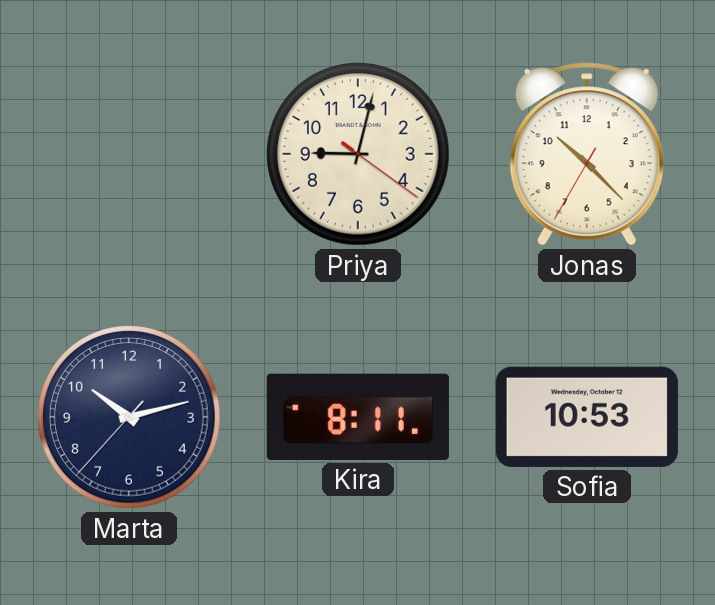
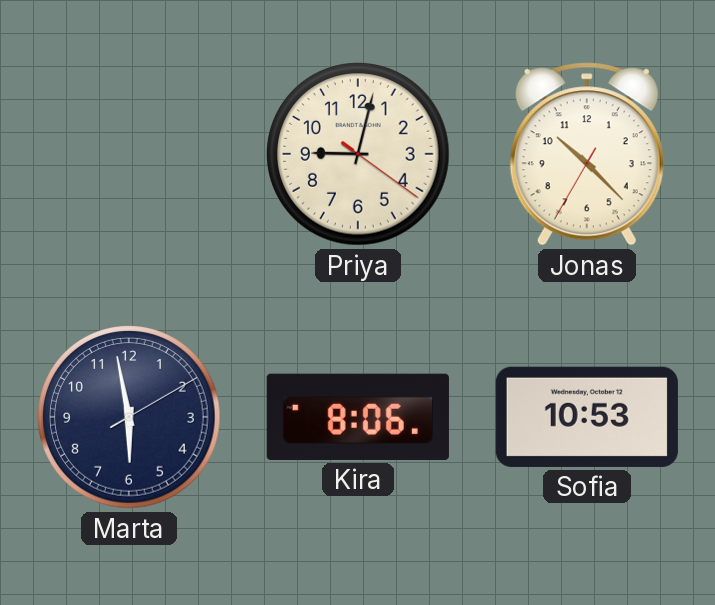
Marta: 10:12 -> 5:58
Kira: 8:11 -> 8:06
